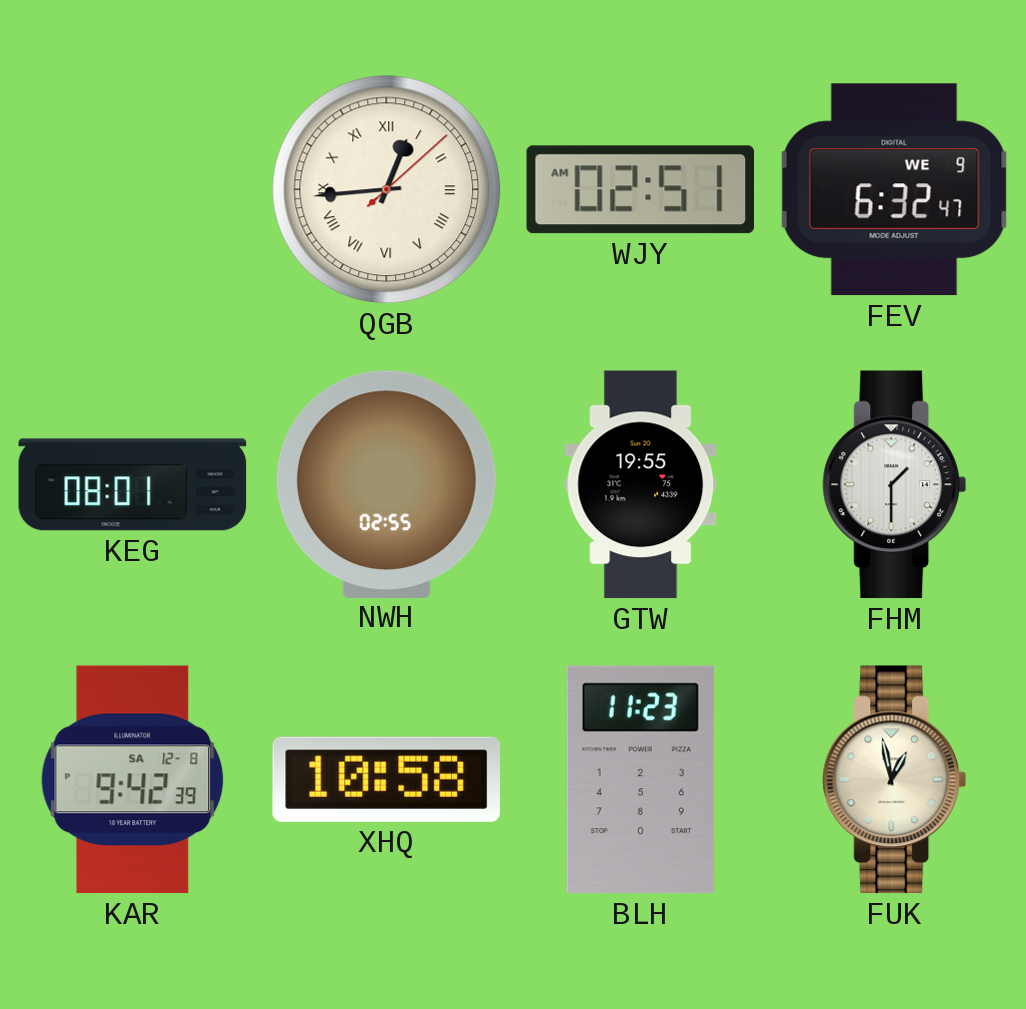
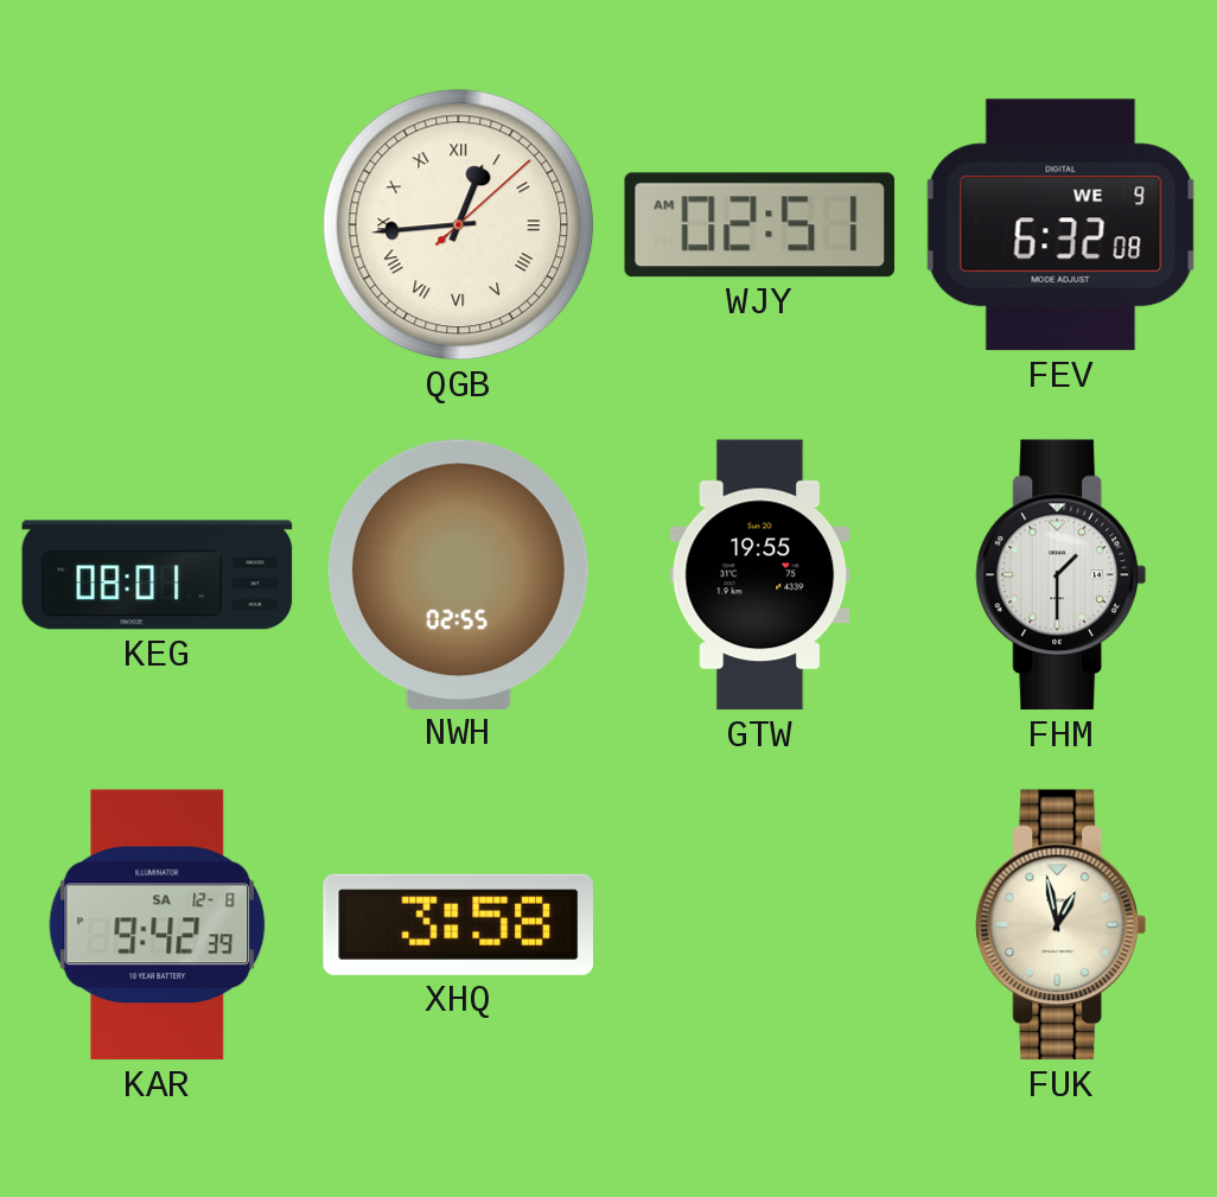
FEV: 6:32:47 -> 6:32:08
XHQ: 10:58 -> 3:58
BLH: 11:23 -> none
